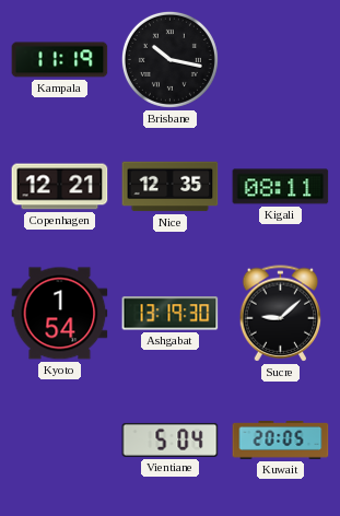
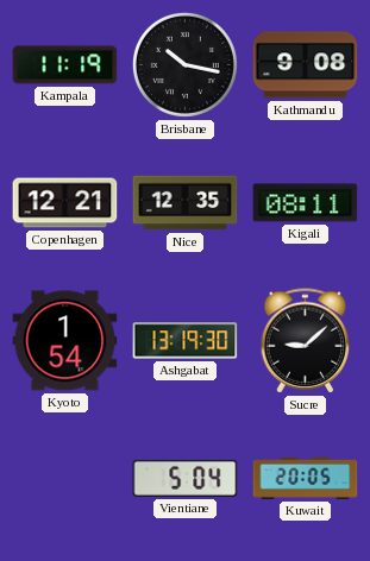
Kathmandu: none -> 9:08
